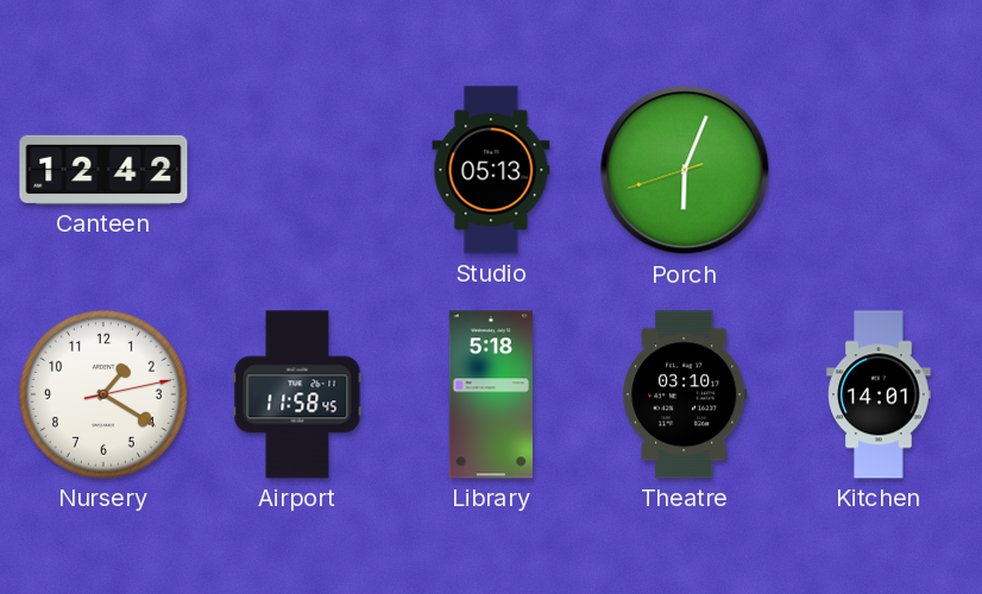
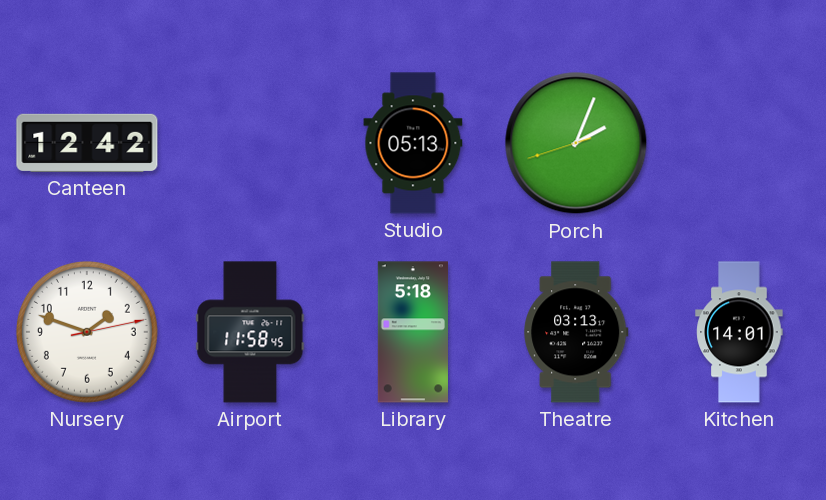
Porch: 6:03 -> 2:03
Nursery: 1:20 -> 1:48
Theatre: 03:10 -> 03:13
